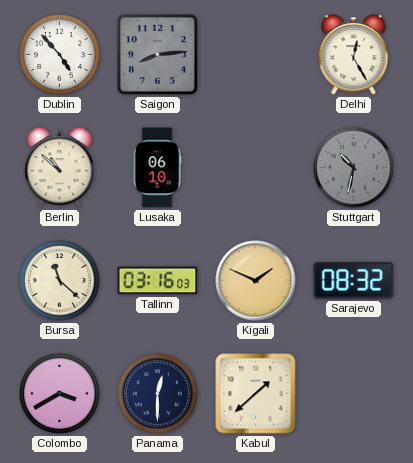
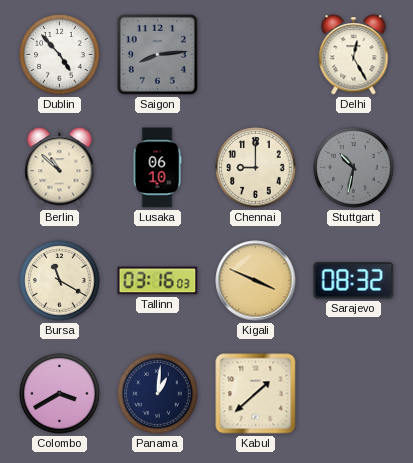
Chennai: none -> 9:00
Bursa: 11:22 -> 11:20
Kigali: 1:49 -> 3:49
Panama: 12:30 -> 1:01
